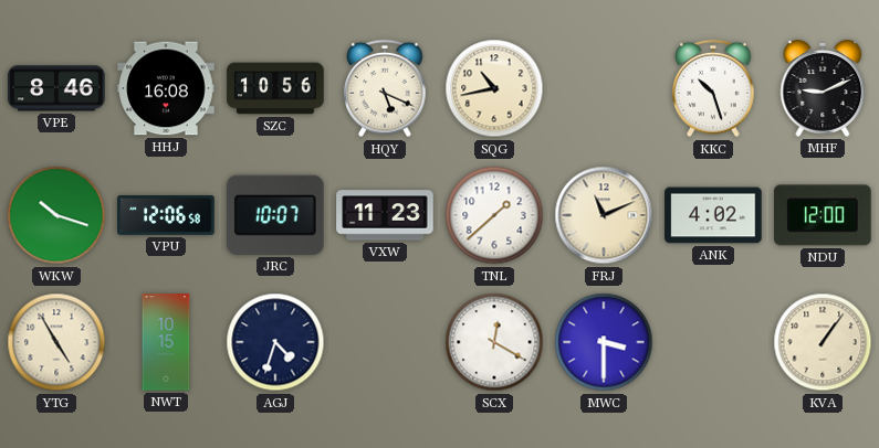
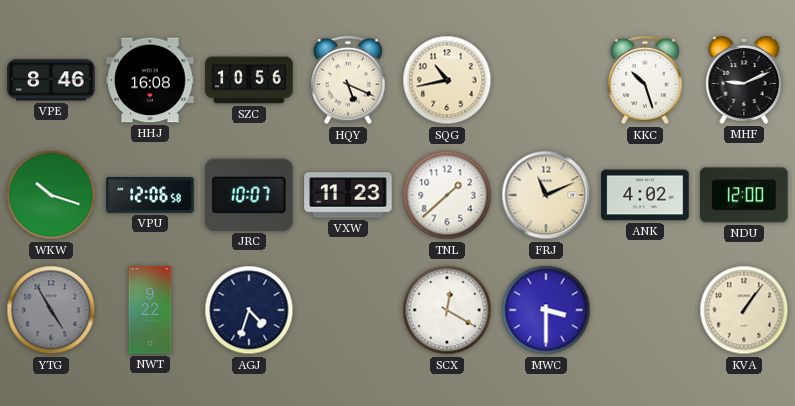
YTG dial: cream -> grey
NWT: 10:15 -> 9:22
